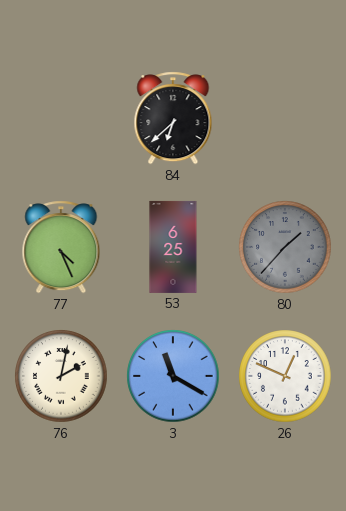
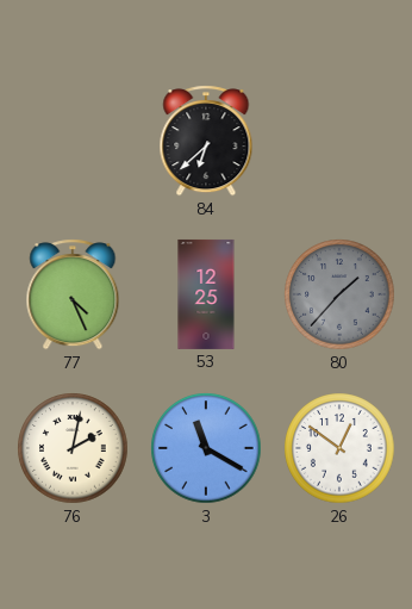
53: 6:25 -> 12:25
26: 12:49 -> 12:51
